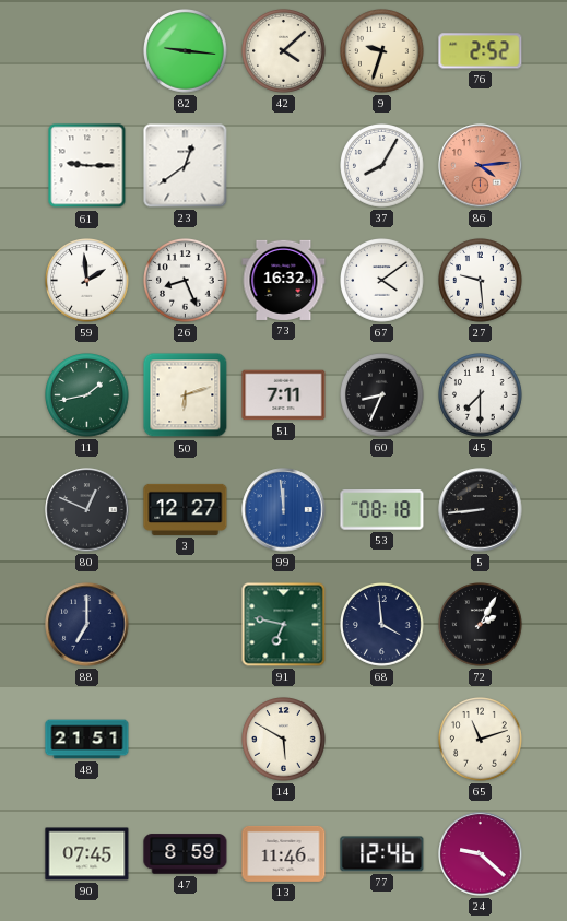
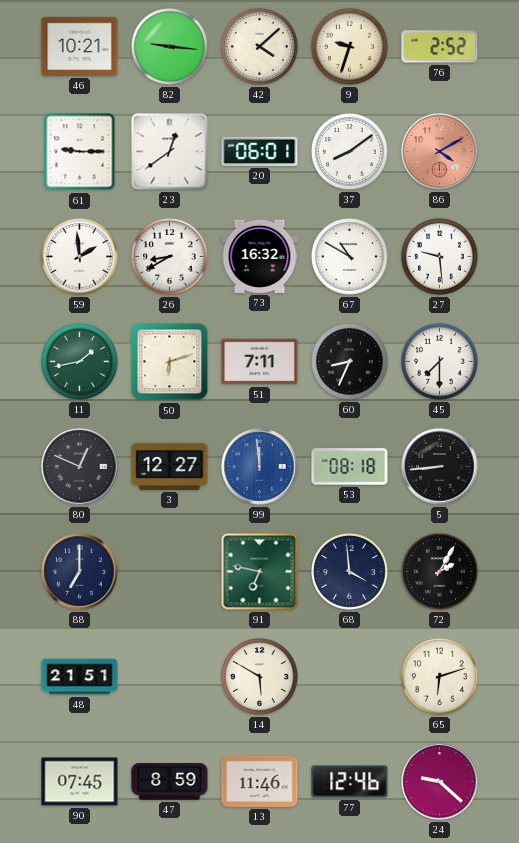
46: none -> 10:21
20: none -> 06:01
37: 8:05 -> 8:09
86: 4:14 -> 4:10
26: 8:26 -> 8:40
67: 4:09 -> 10:50
65: 11:12 -> 6:12
